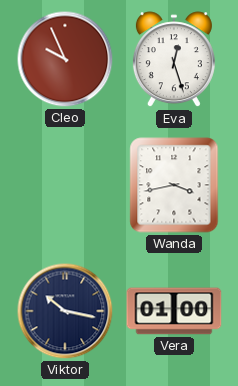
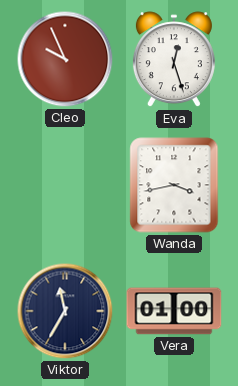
Viktor: 10:17 -> 11:35
